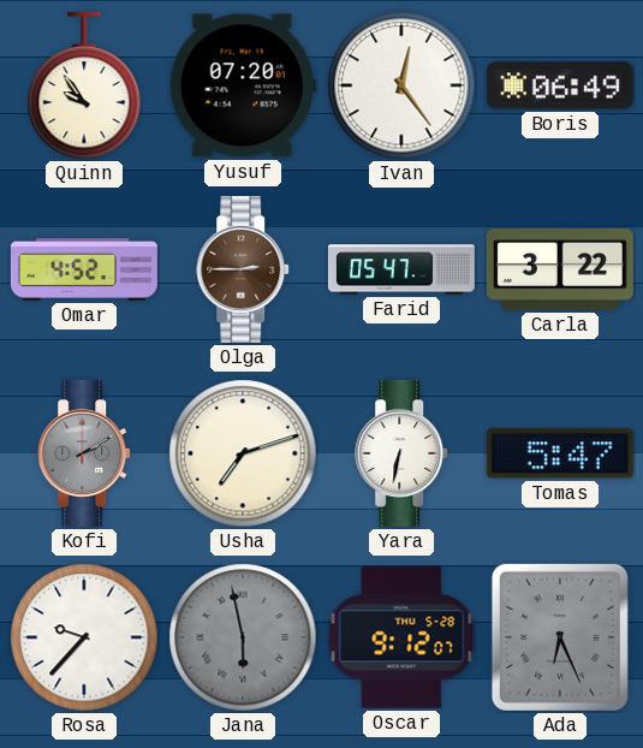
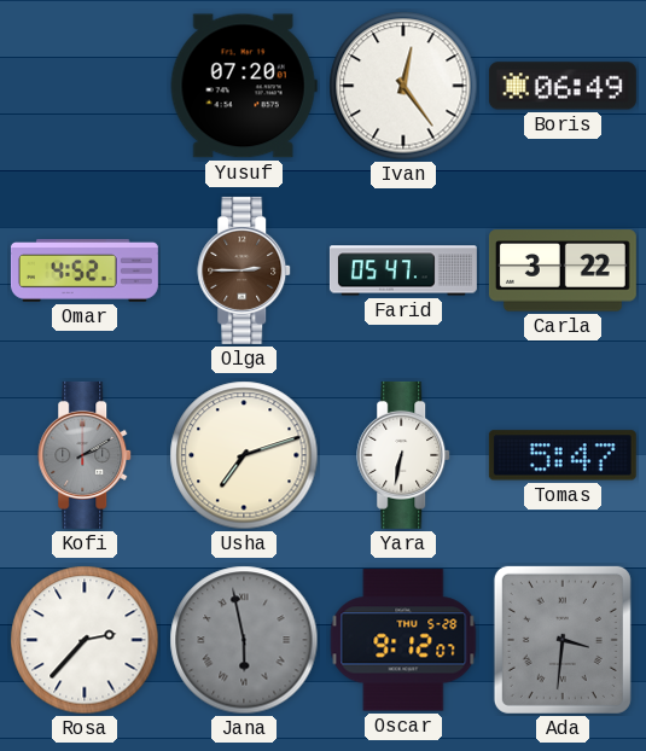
Quinn: 9:54 -> none
Rosa: 9:37 -> 2:37
Ada: 6:26 -> 3:31
